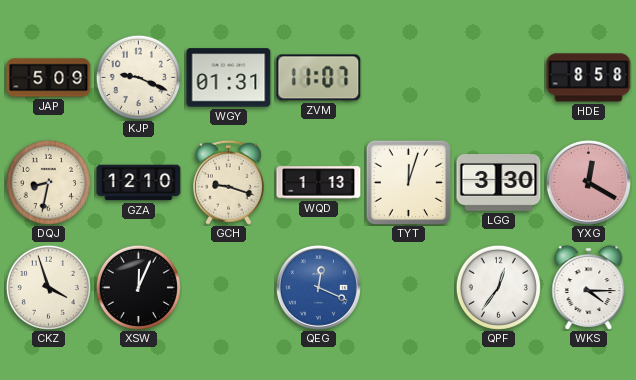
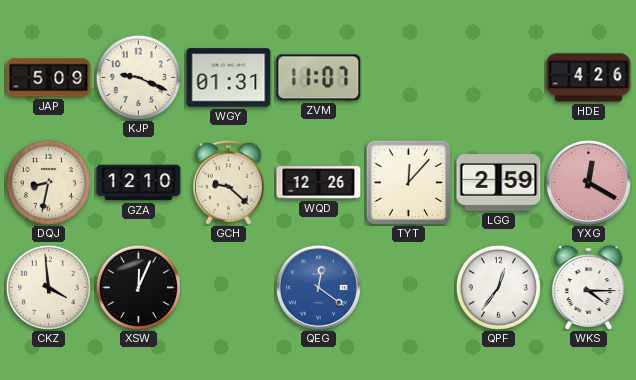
HDE: 8:58 -> 4:26
GCH: 9:18 -> 9:22
WQD: 1:13 -> 12:26
TYT: 12:03 -> 12:07
LGG: 3:30 -> 2:59
CKZ: 3:57 -> 3:59
QEG: 12:19 -> 12:21
